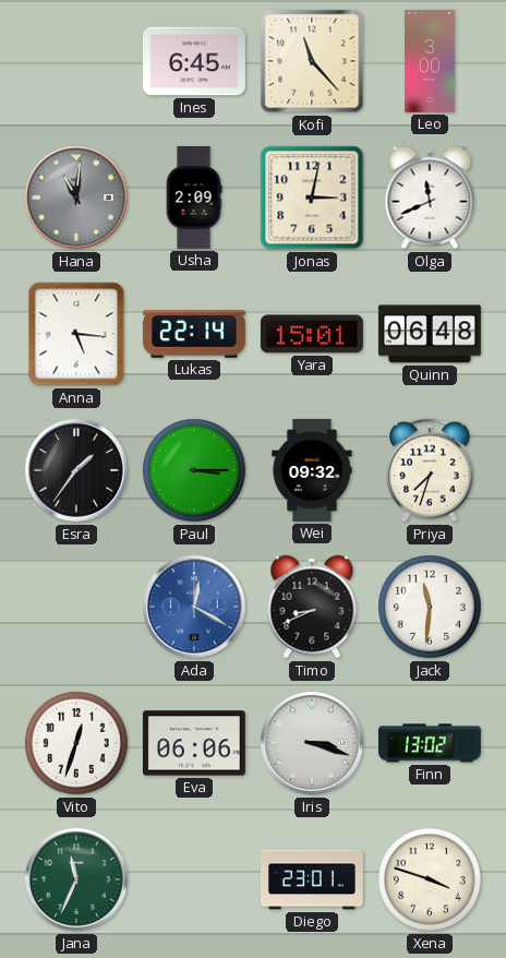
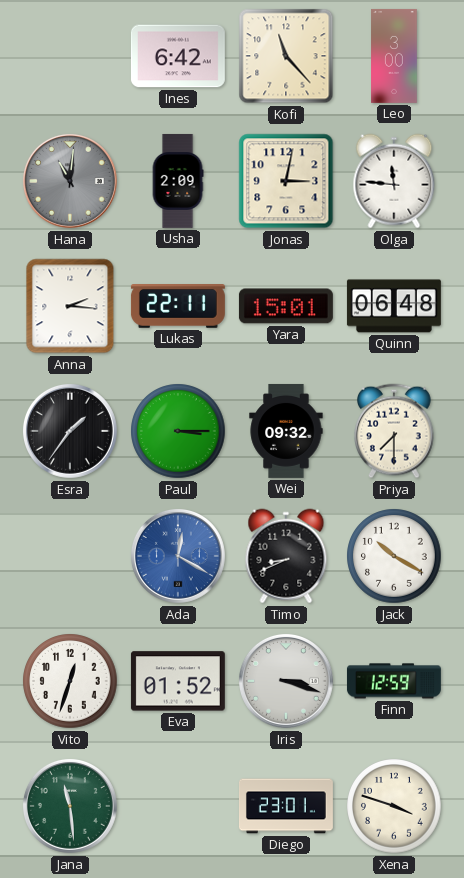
Ines: 6:45 -> 6:42
Olga: 11:41 -> 11:46
Anna: 5:16 -> 2:16
Lukas: 22:14 -> 22:11
Priya: 7:33 -> 7:30
Jack: 11:31 -> 10:20
Eva: 06:06 -> 01:52
Finn: 13:02 -> 12:59
Jana: 11:34 -> 11:29
